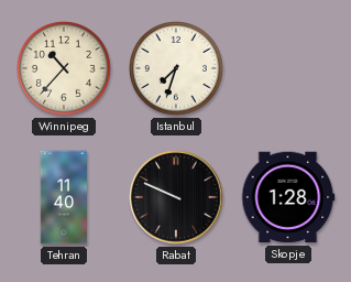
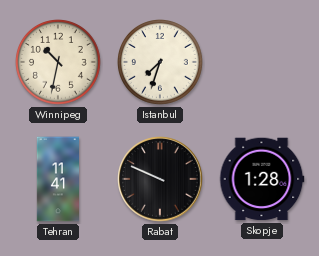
Winnipeg: 10:37 -> 10:32
Tehran: 11:40 -> 11:41
